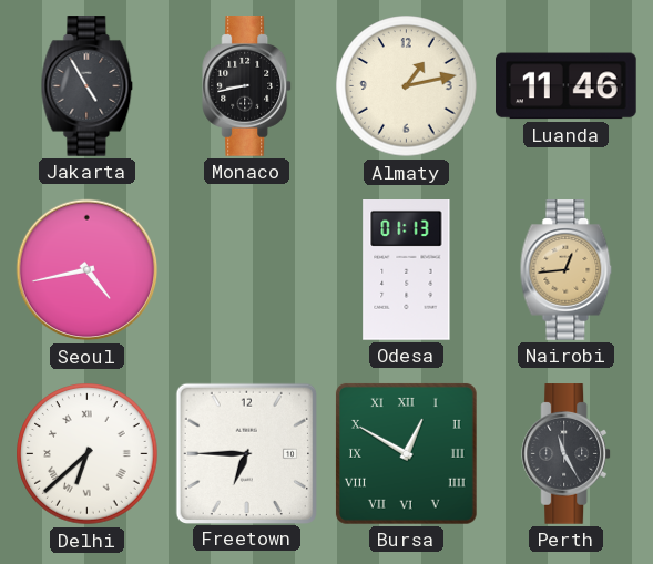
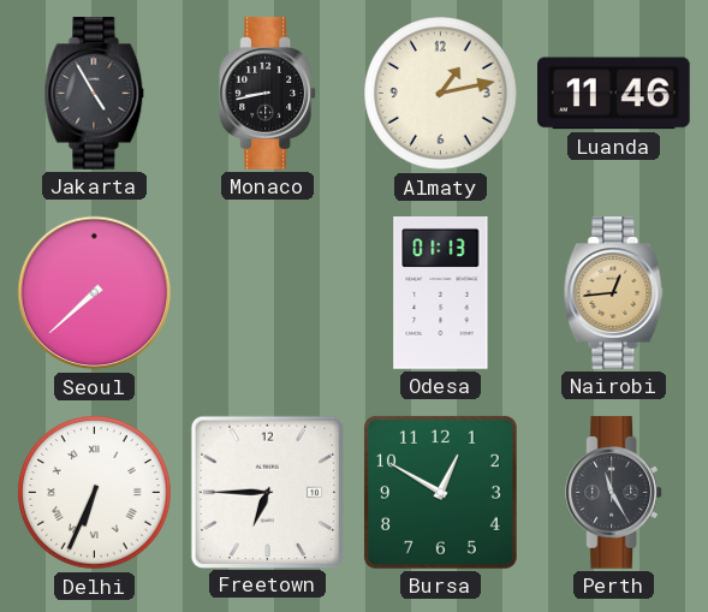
Seoul: 4:43 -> 7:38
Delhi: 6:38 -> 6:34
Bursa numerals: Roman -> Arabic
